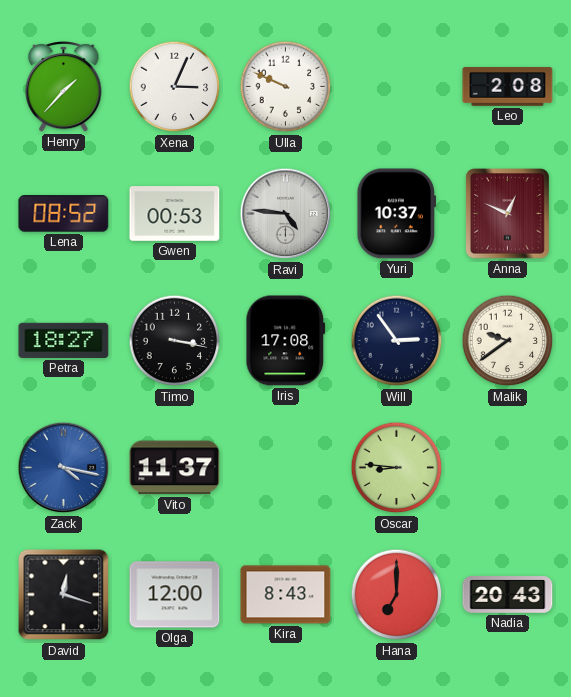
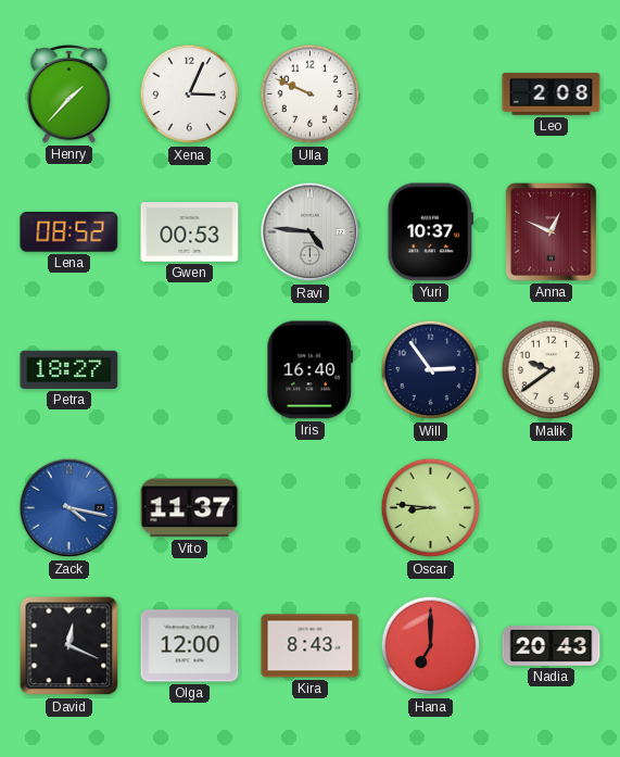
Timo: 3:17 -> none
Iris: 17:08 -> 16:40
David: 12:18 -> 12:19
